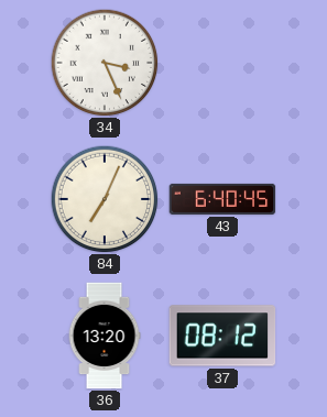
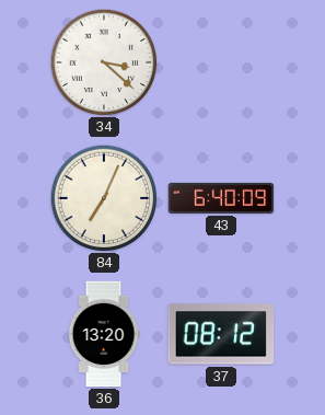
34: 3:26 -> 3:22
43: 6:40:45 -> 6:40:09
